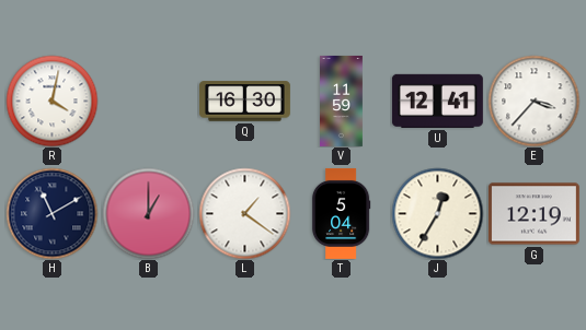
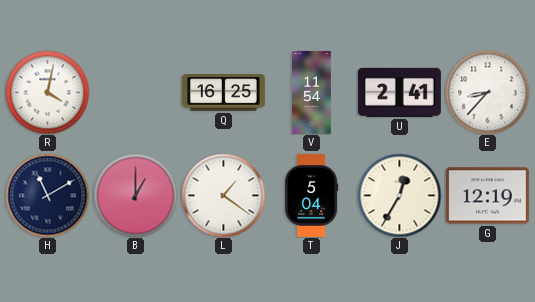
Q: 16:30 -> 16:25
V: 11:59 -> 11:54
U: 12:41 -> 2:41
E: 3:37 -> 8:37
